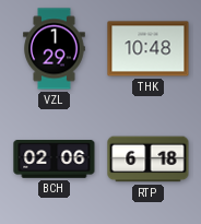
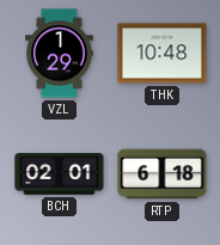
BCH: 02:06 -> 02:01
